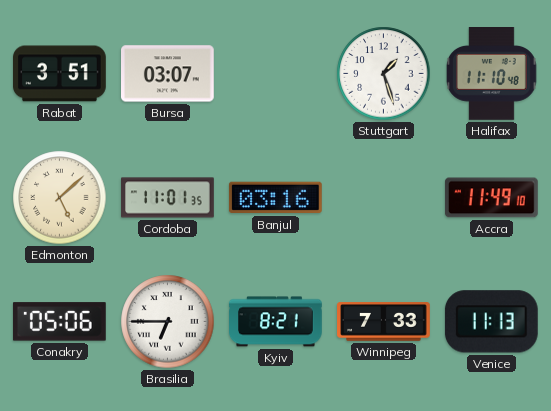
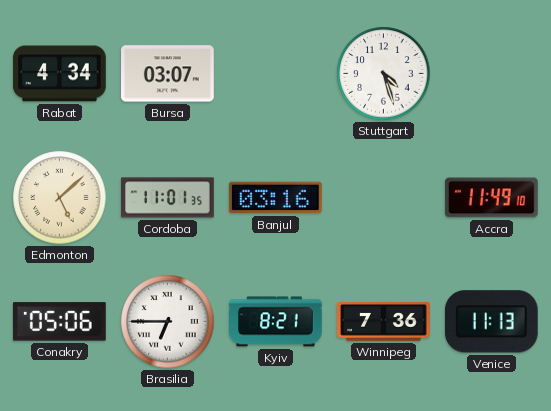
Rabat: 3:51 -> 4:34
Stuttgart: 1:27 -> 4:27
Halifax: 11:10 -> none
Winnipeg: 7:33 -> 7:36
